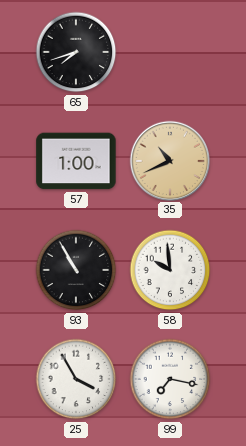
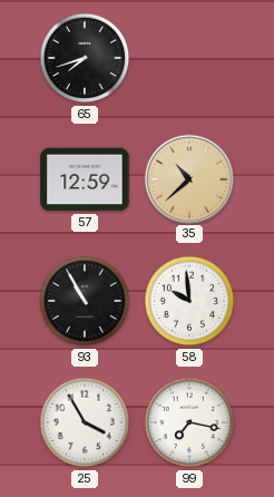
57: 1:00 -> 12:59
35: 10:41 -> 10:38
